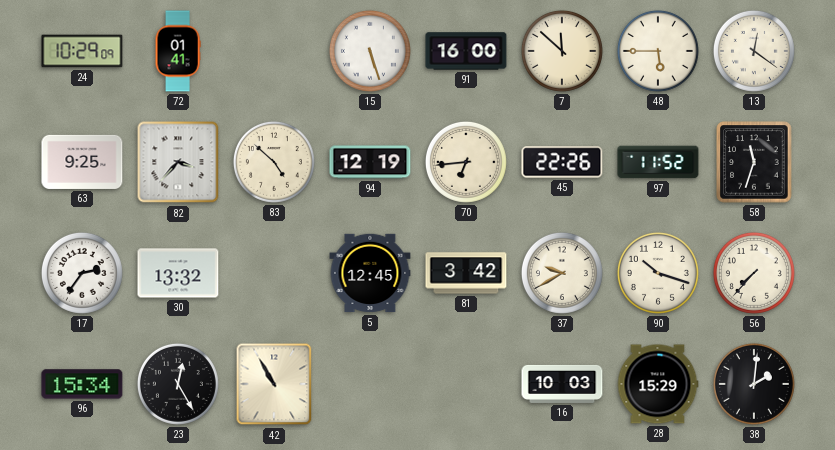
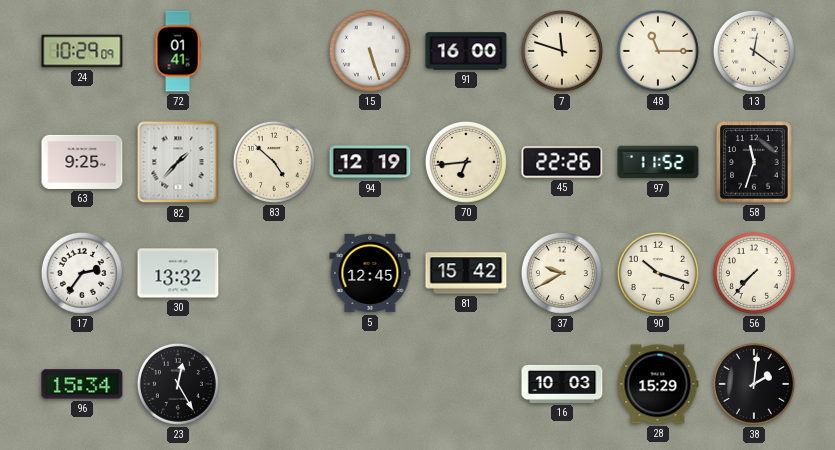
7: 11:52 -> 11:48
48: 5:45 -> 11:15
82: 3:37 -> 1:37
81: 3:42 -> 15:42
42: 10:55 -> none
